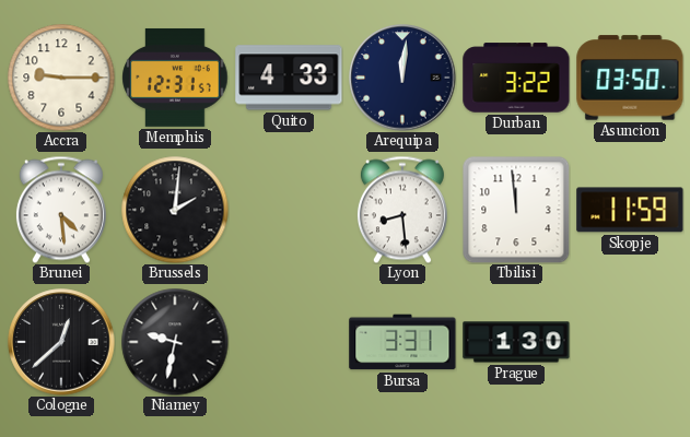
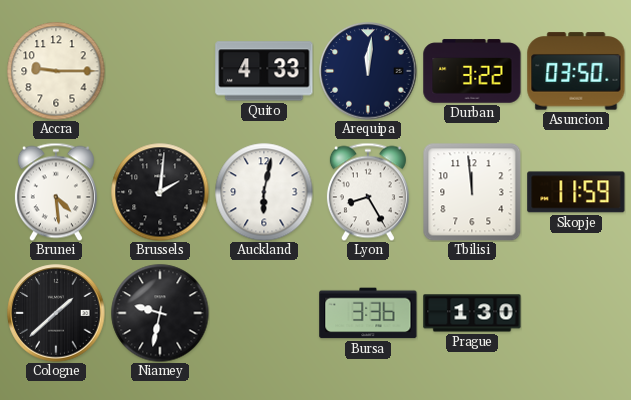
Memphis: 12:31 -> none
Auckland: none -> 6:02
Lyon: 8:29 -> 8:25
Cologne: 12:38 -> 1:38
Bursa: 3:31 -> 3:36
